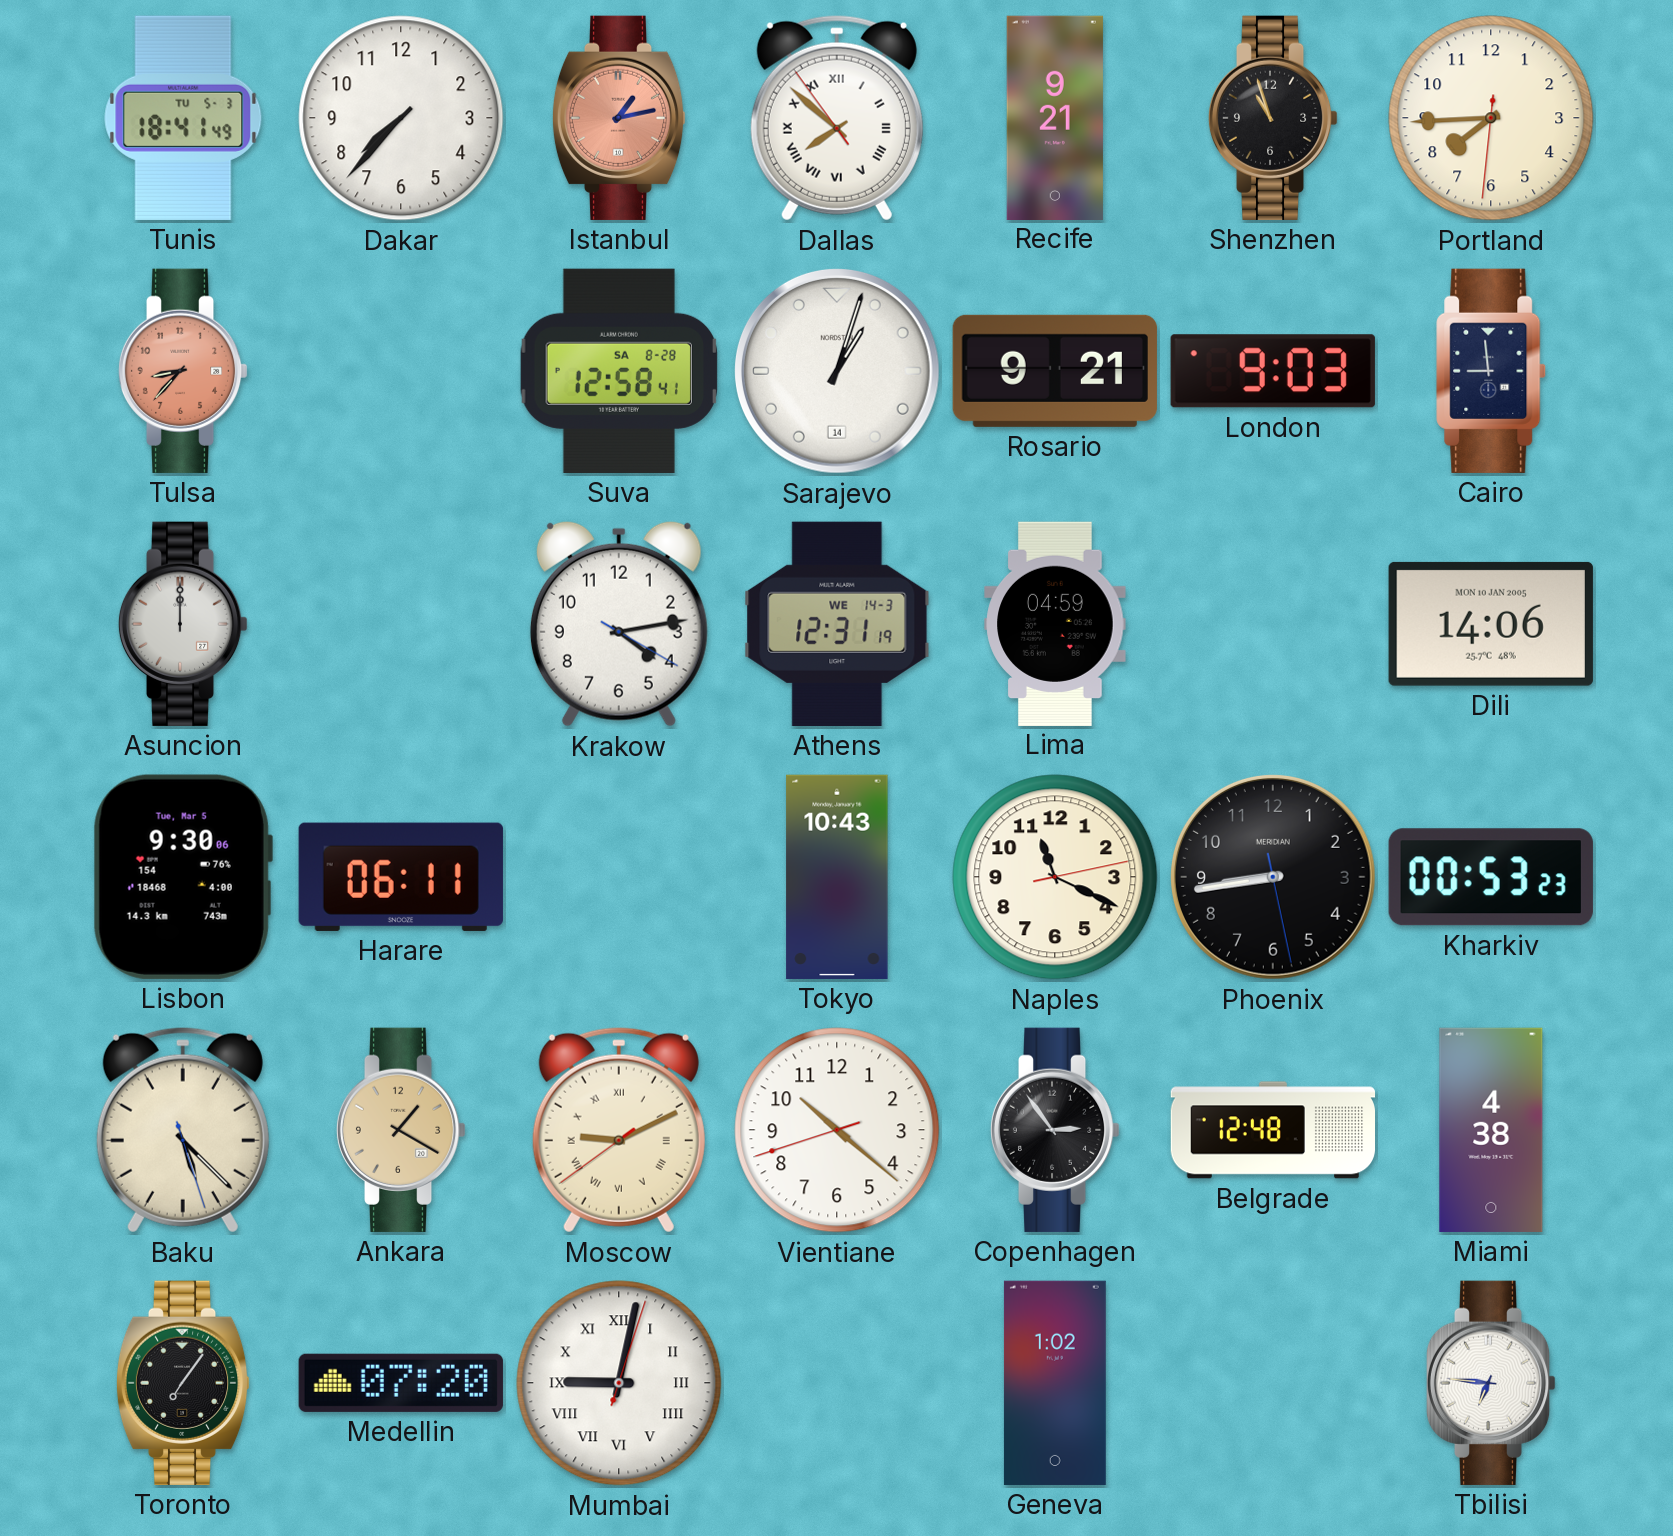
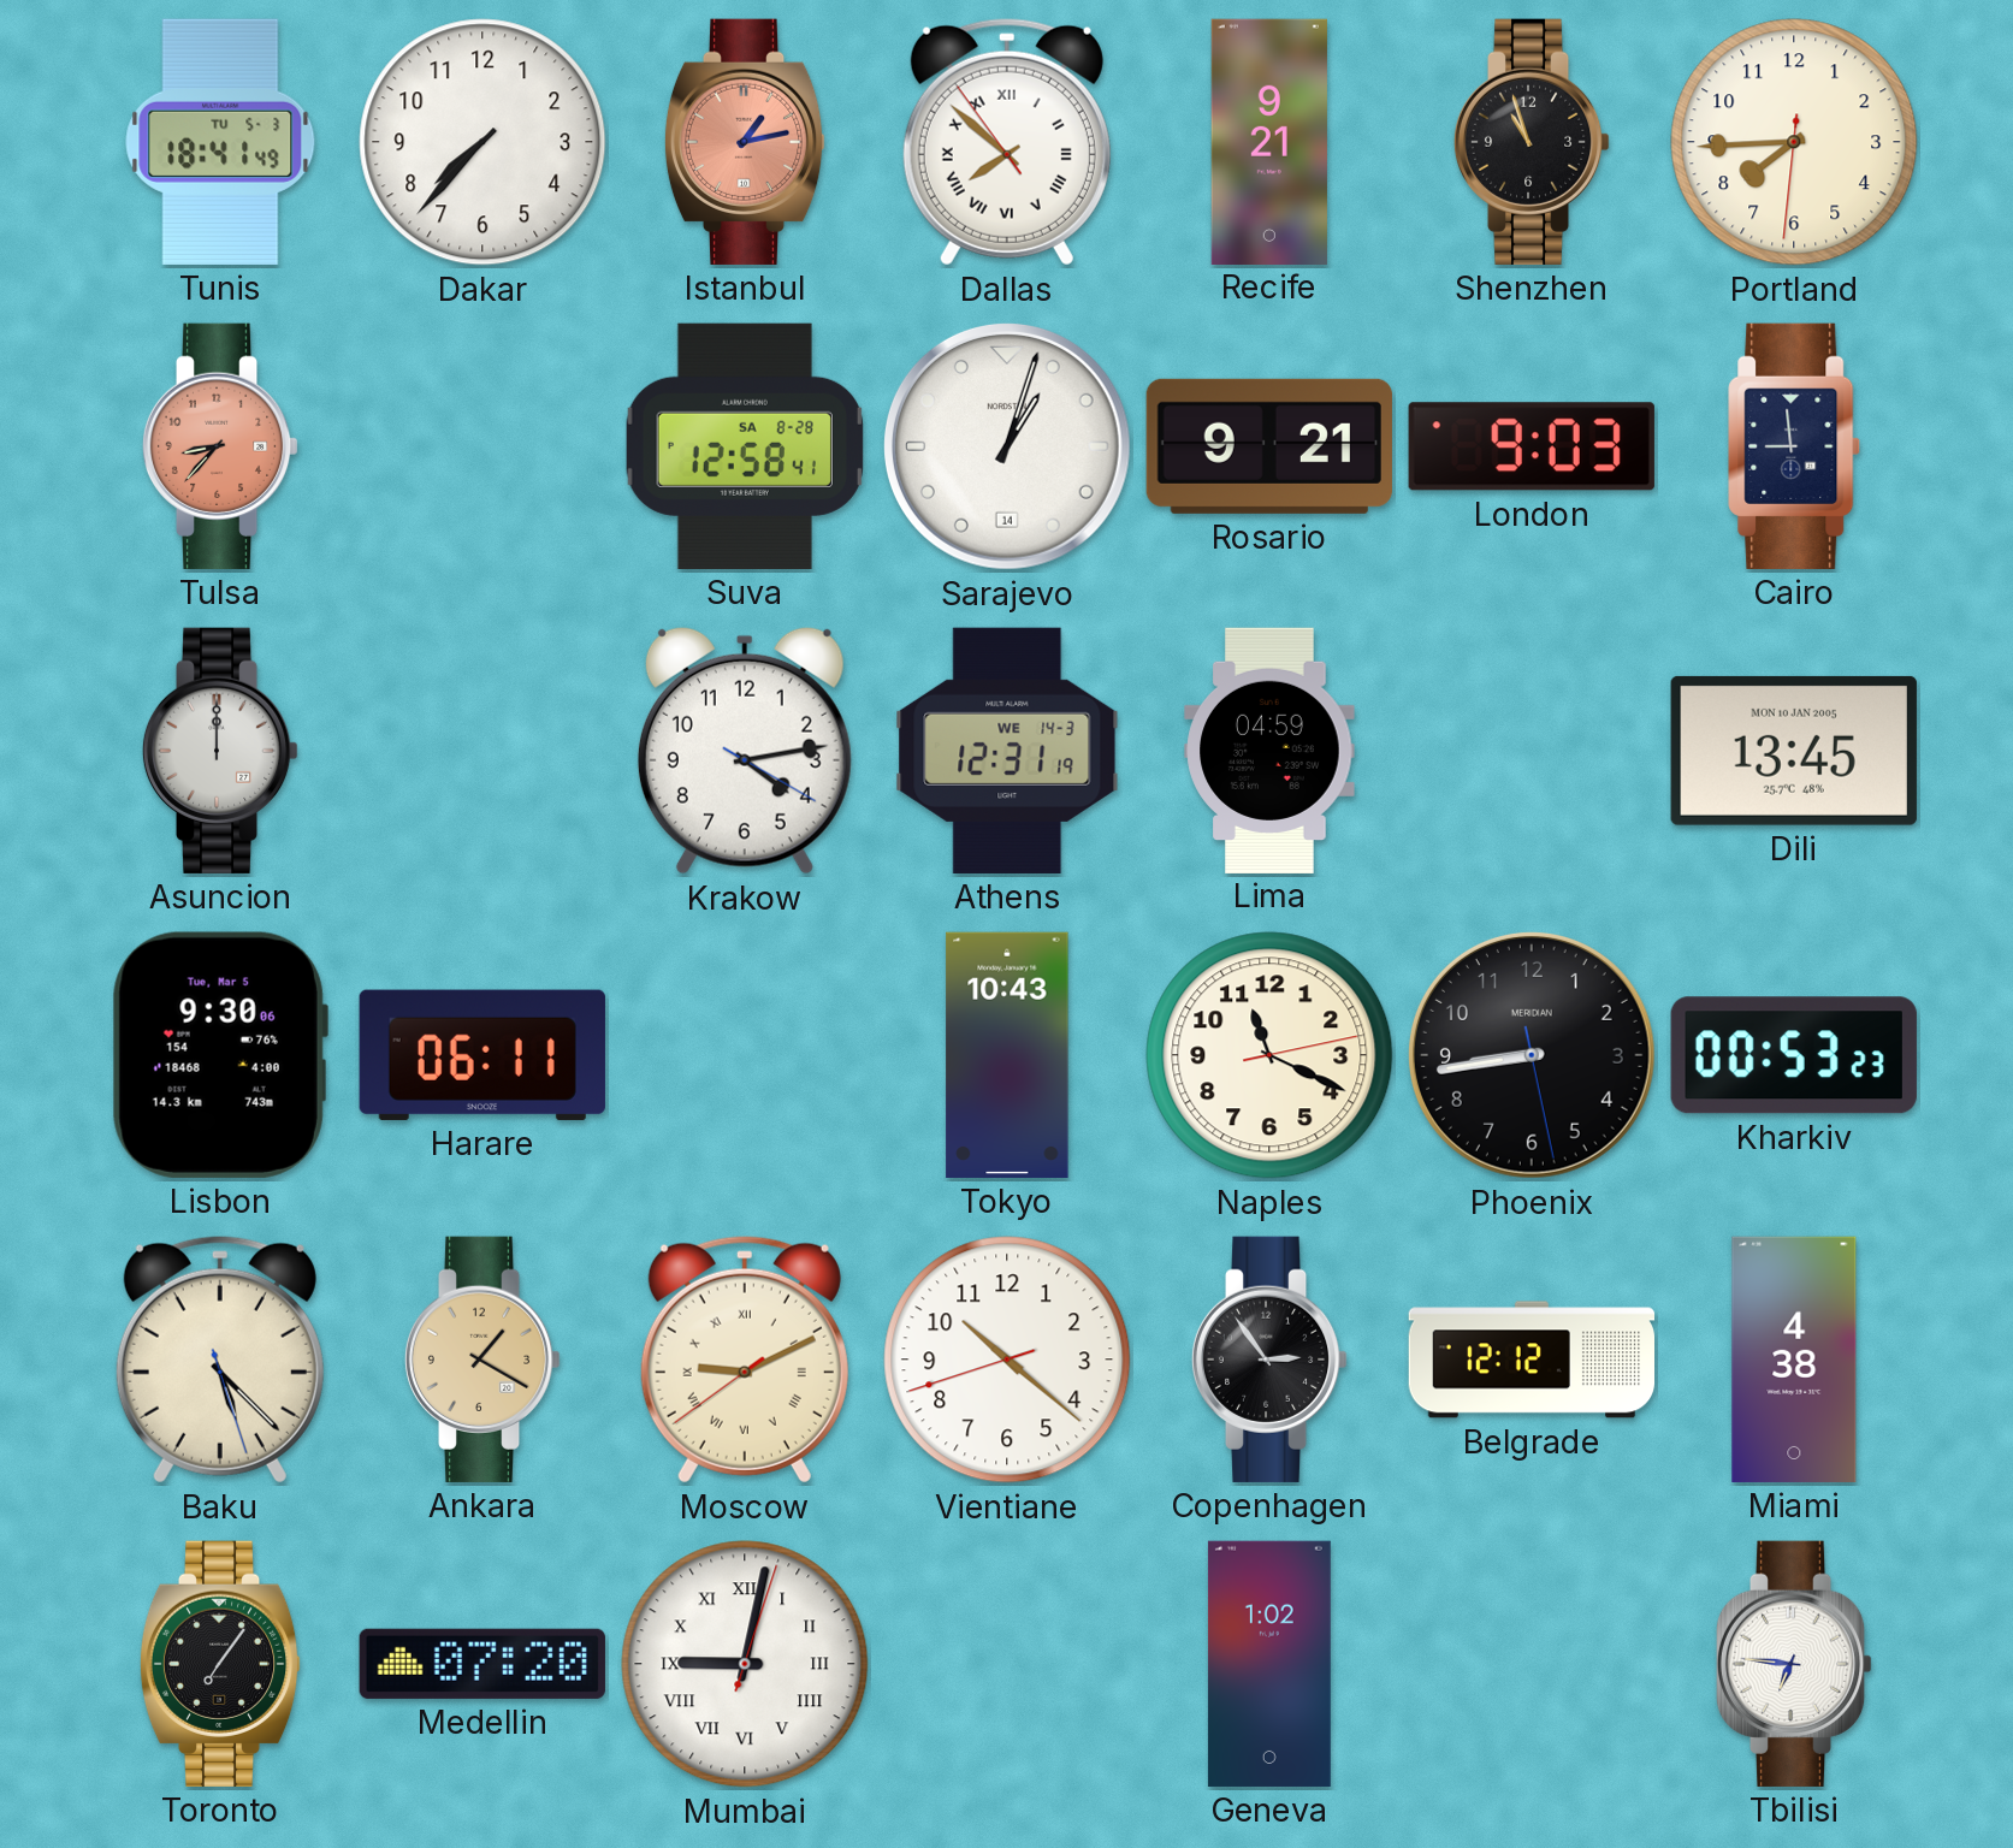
Dili: 14:06 -> 13:45
Belgrade: 12:48 -> 12:12
